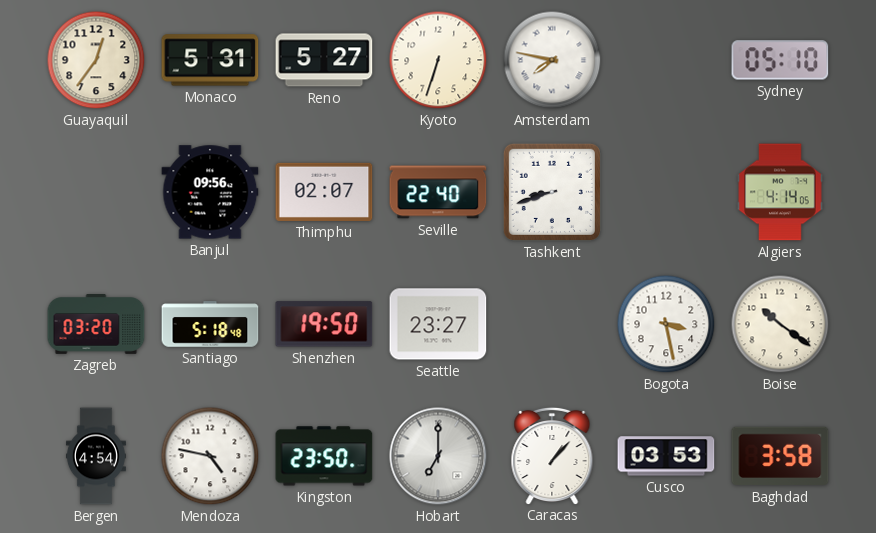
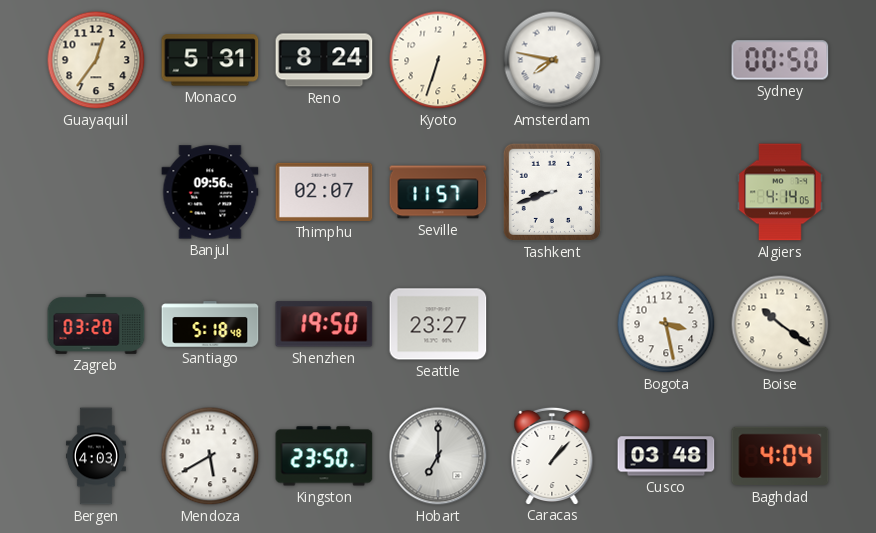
Reno: 5:27 -> 8:24
Sydney: 05:10 -> 00:50
Seville: 22:40 -> 11:57
Bergen: 4:54 -> 4:03
Mendoza: 4:47 -> 5:40
Cusco: 03:53 -> 03:48
Baghdad: 3:58 -> 4:04
